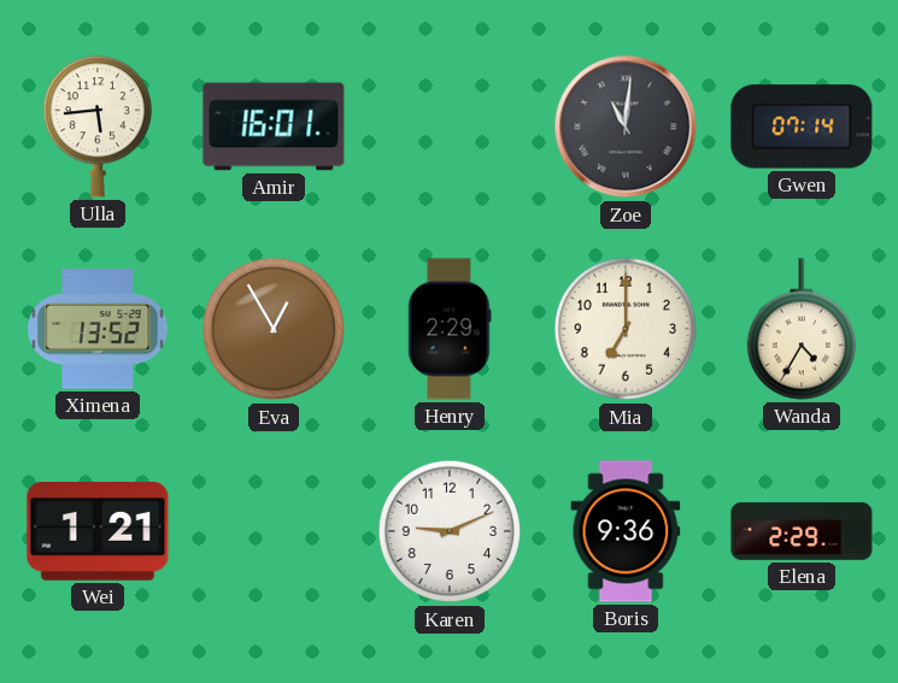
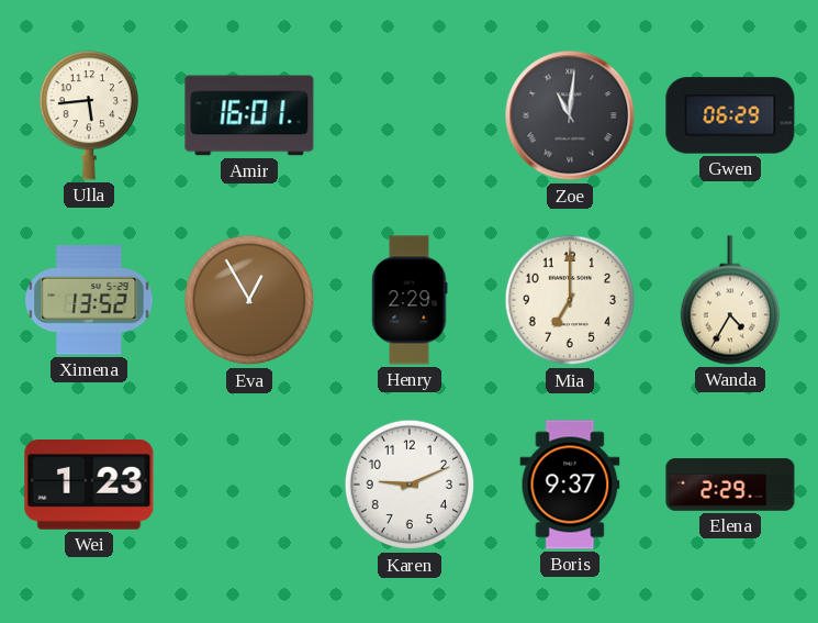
Gwen: 07:14 -> 06:29
Wei: 1:21 -> 1:23
Boris: 9:36 -> 9:37
